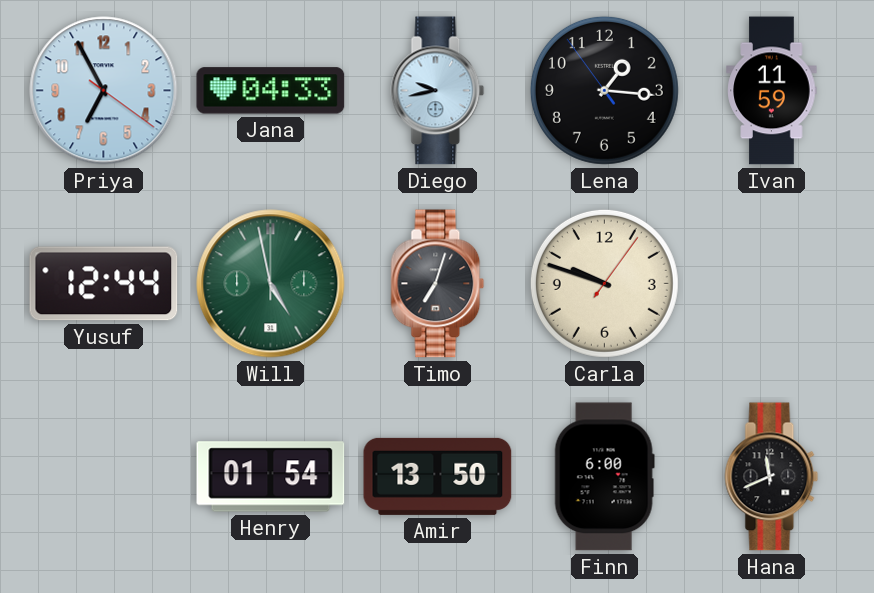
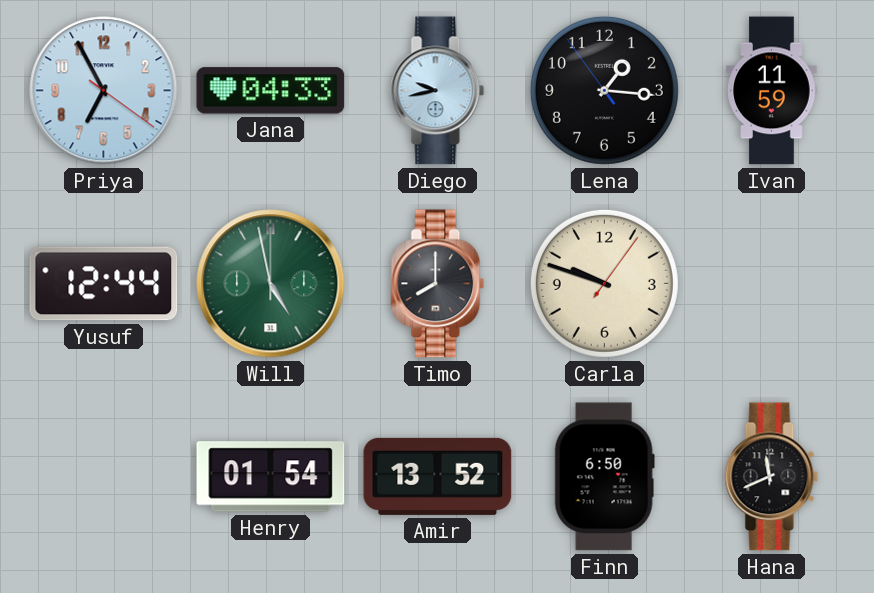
Timo: 7:03 -> 8:00
Amir: 13:50 -> 13:52
Finn: 6:00 -> 6:50
